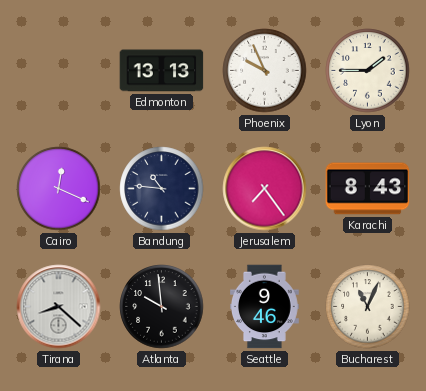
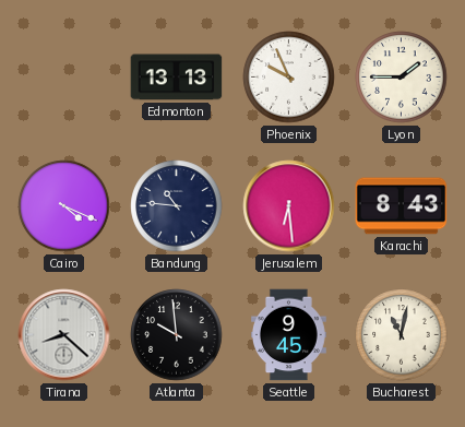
Cairo: 12:19 -> 4:19
Jerusalem: 7:24 -> 6:29
Seattle: 9:46 -> 9:45
Bucharest: 11:04 -> 11:02
